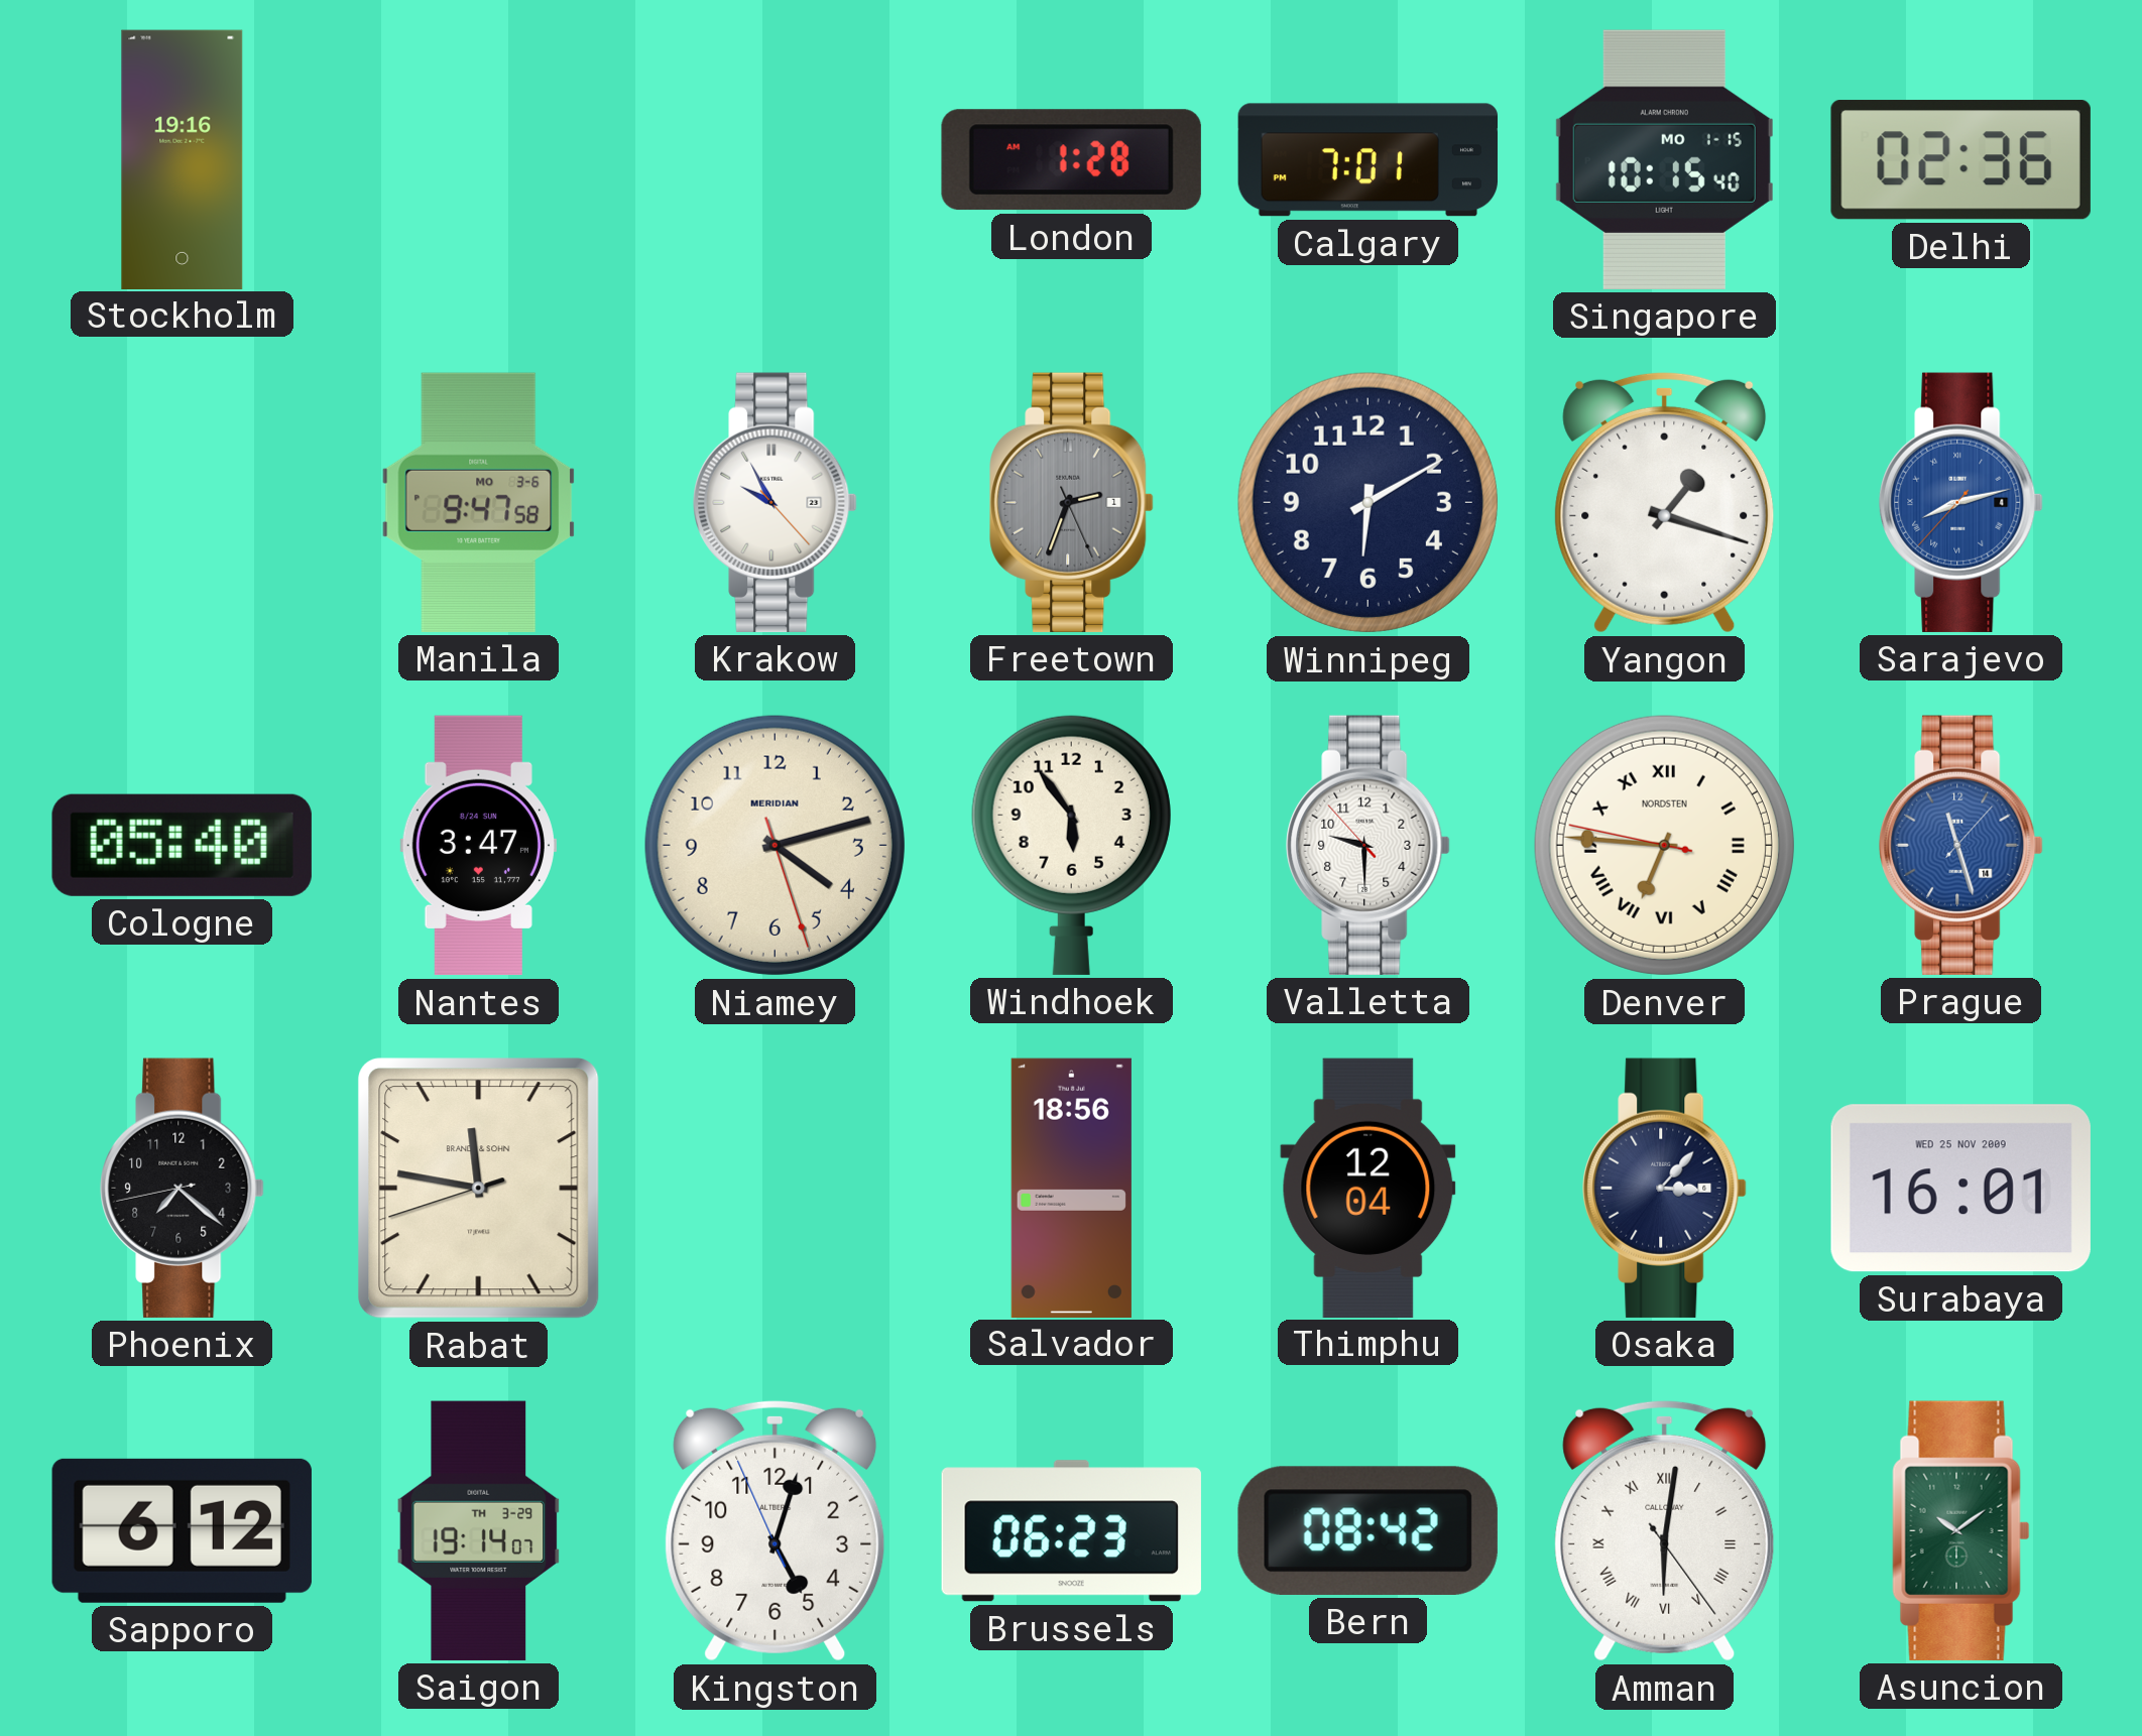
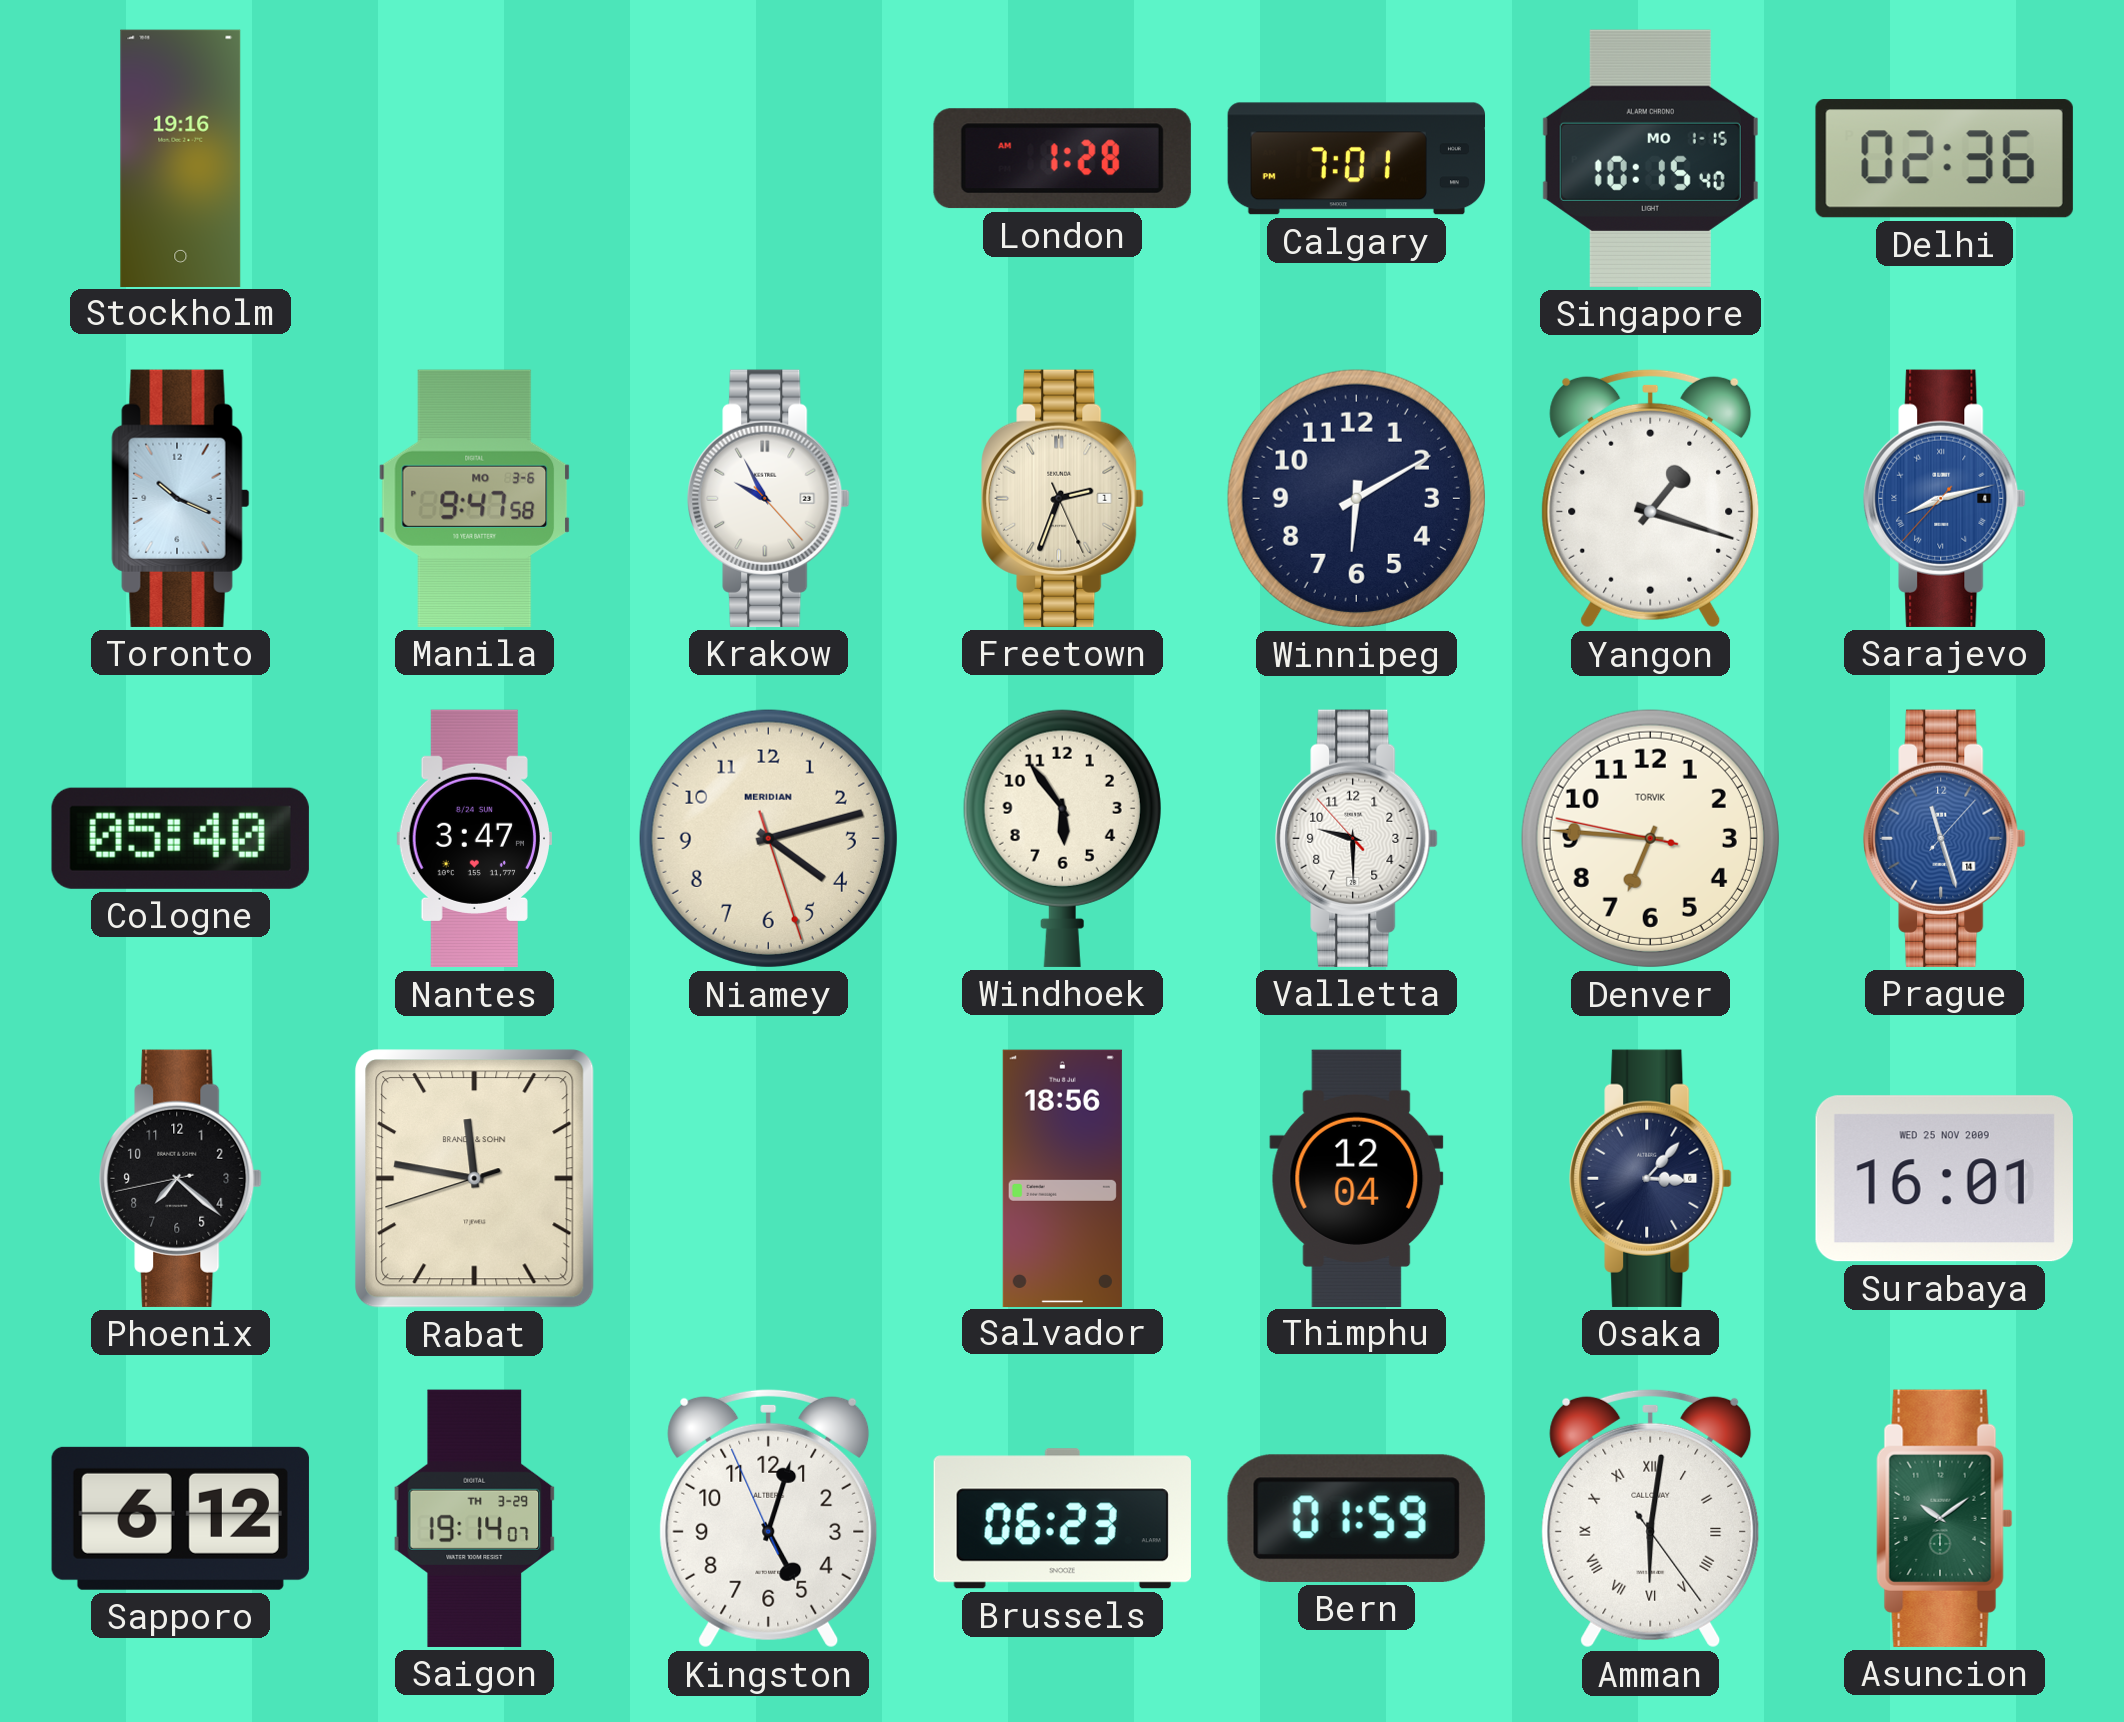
Toronto: none -> 10:19
Freetown dial: grey -> cream
Denver numerals: Roman -> Arabic
Denver brand: NORDSTEN -> TORVIK
Bern: 08:42 -> 01:59
